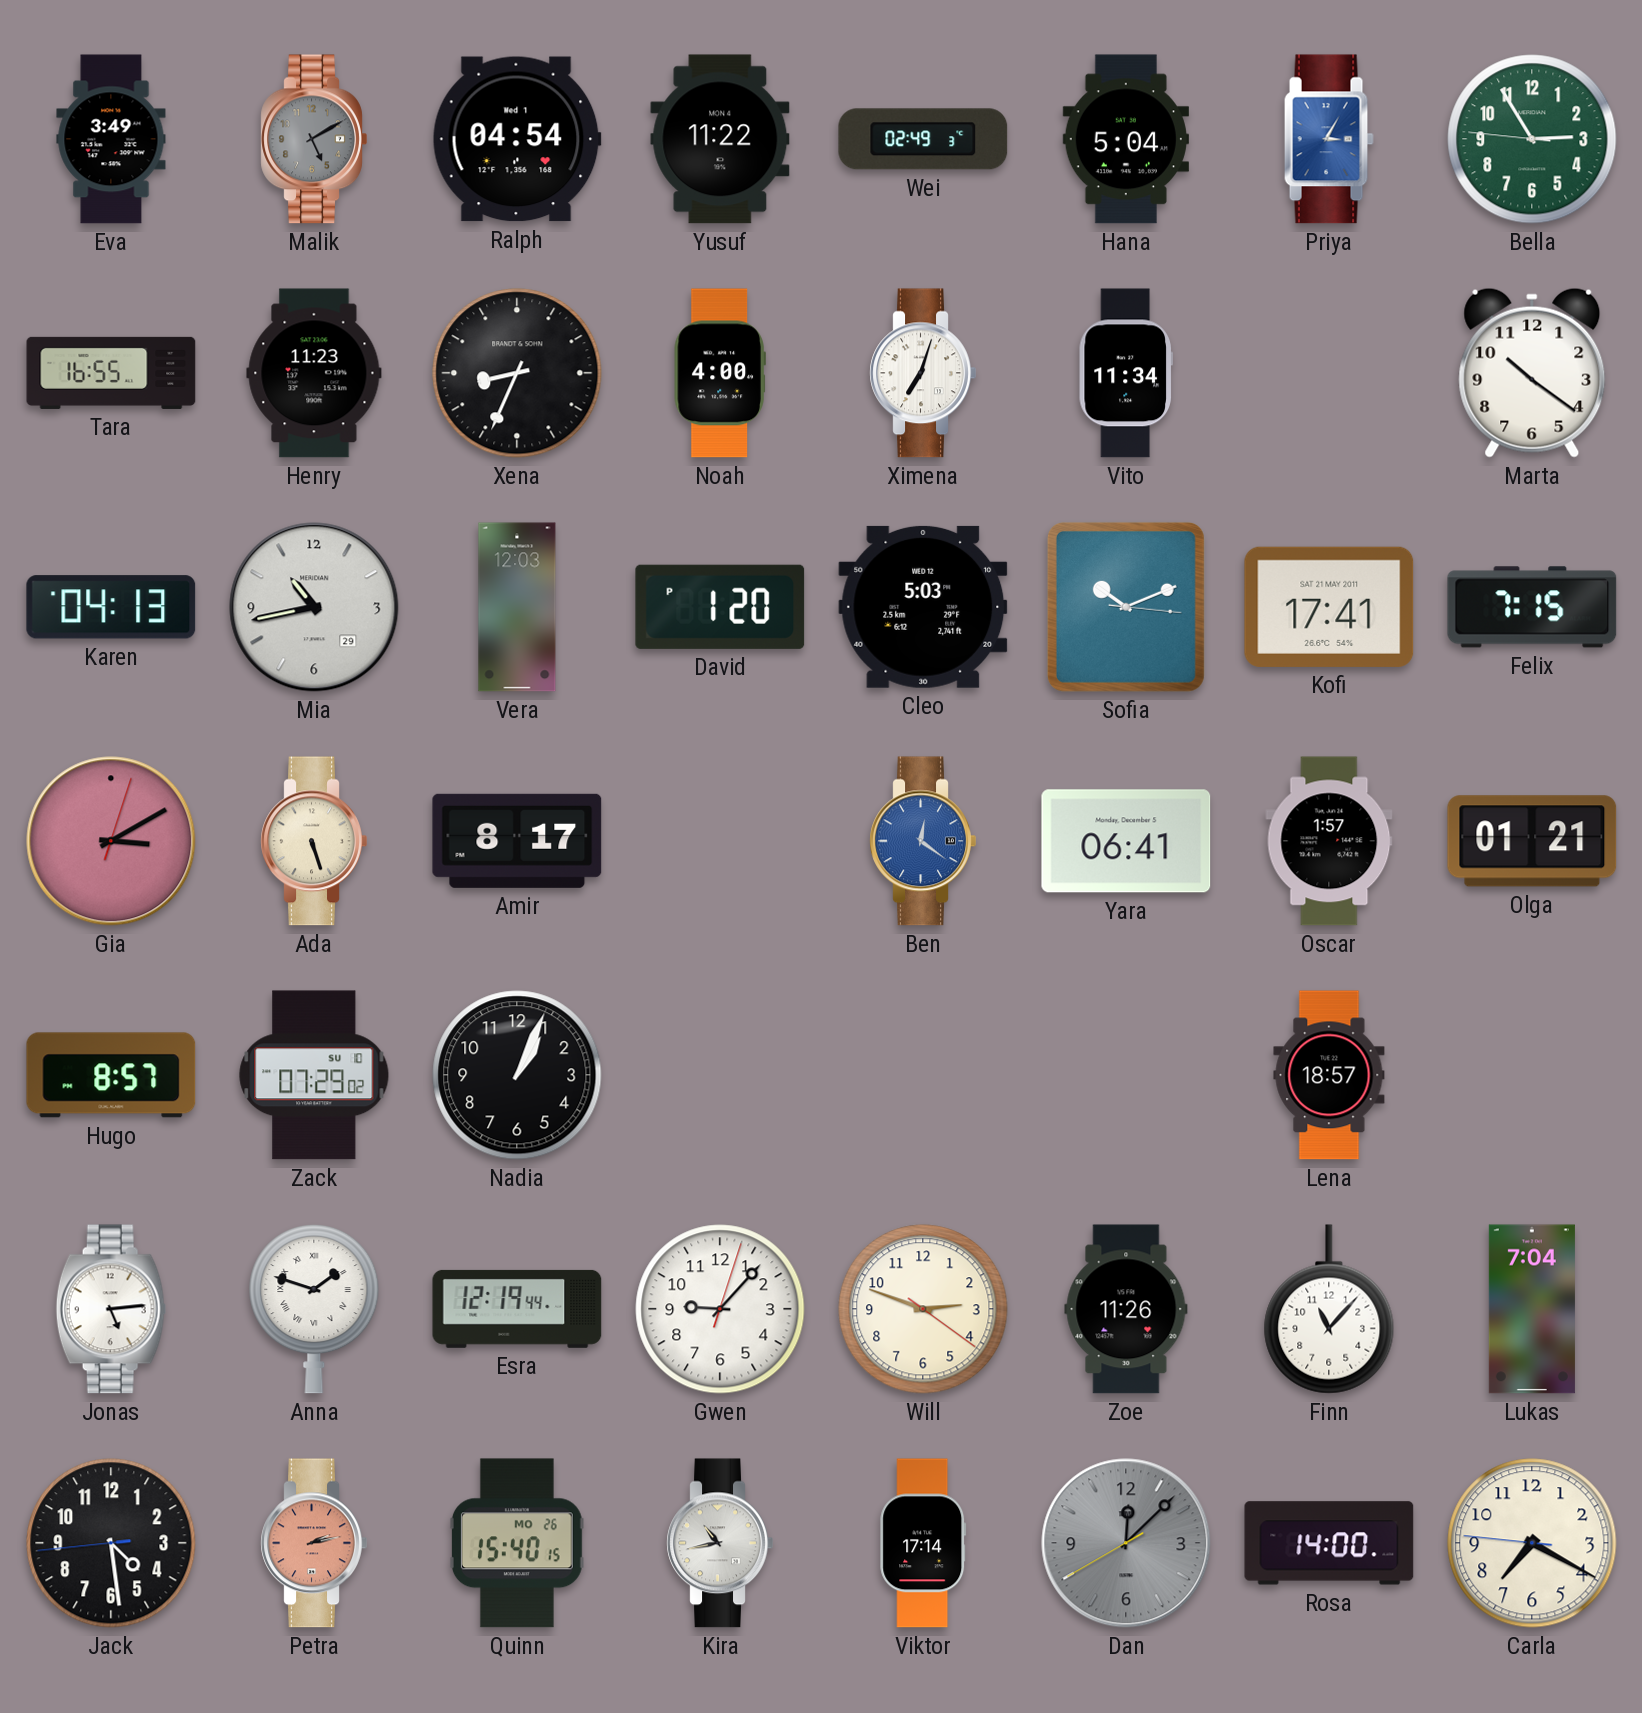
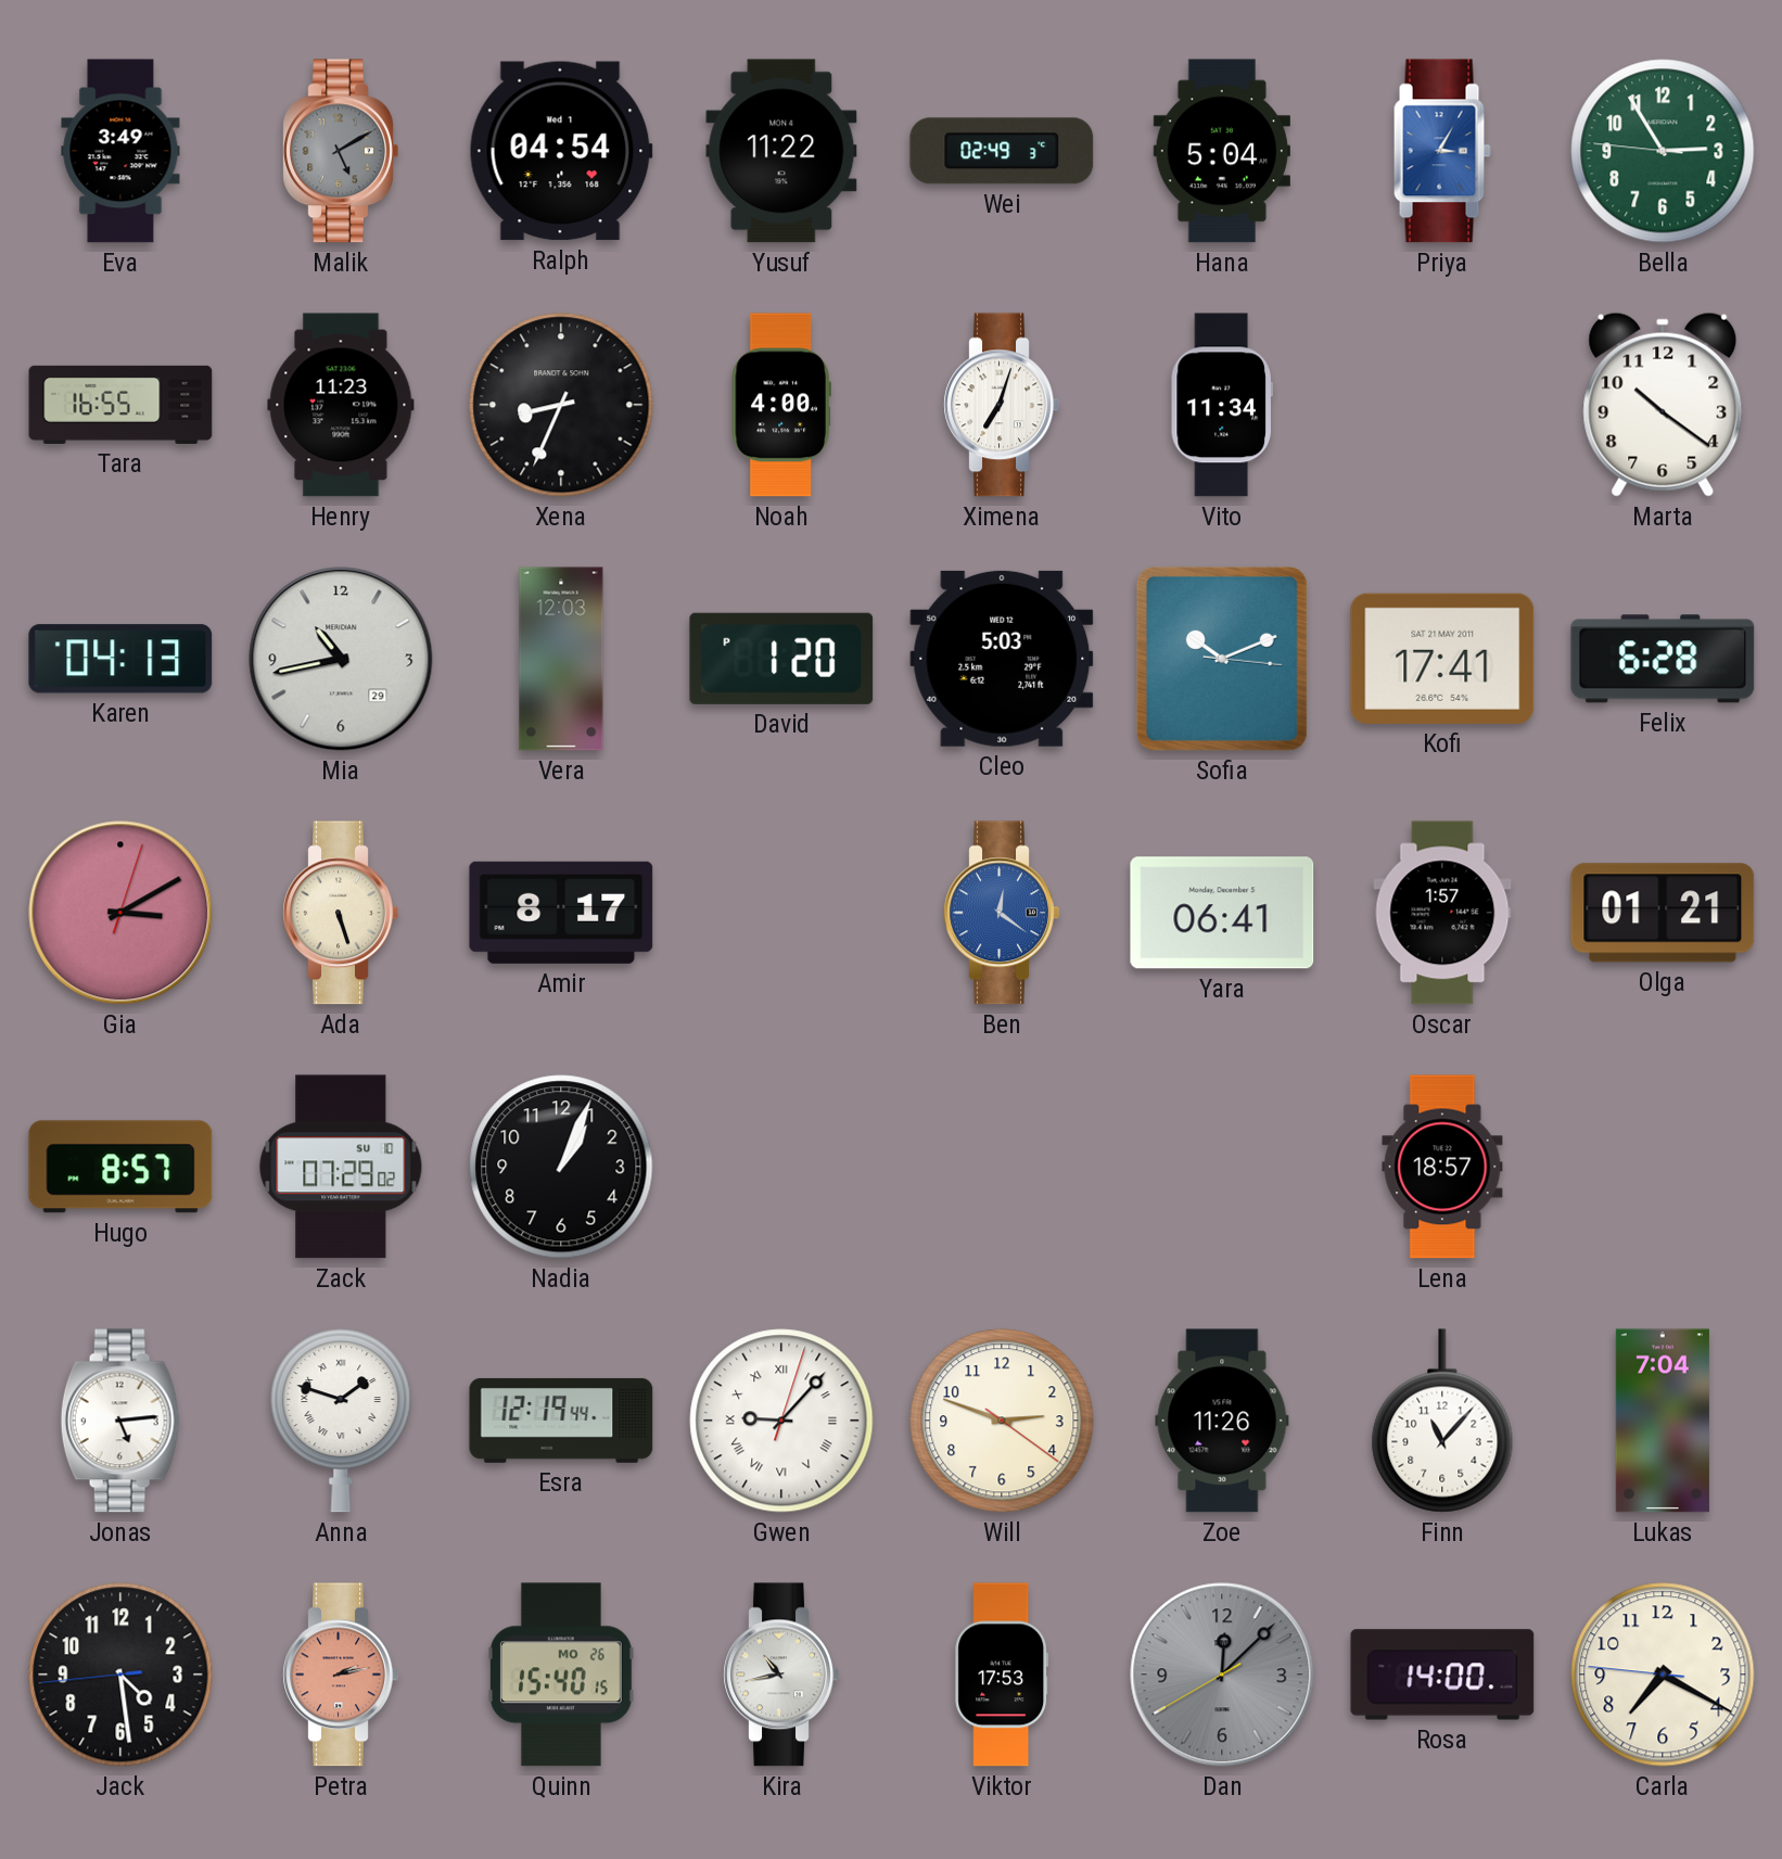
Felix: 7:15 -> 6:28
Gwen numerals: Arabic -> Roman
Viktor: 17:14 -> 17:53
